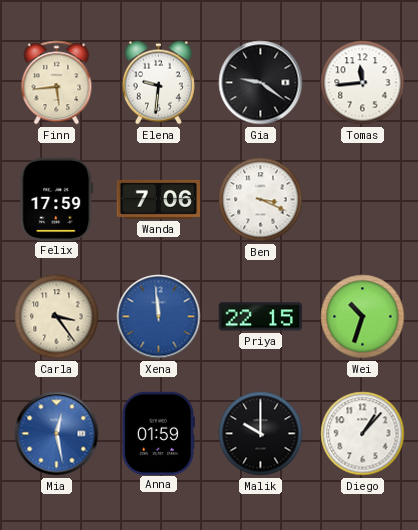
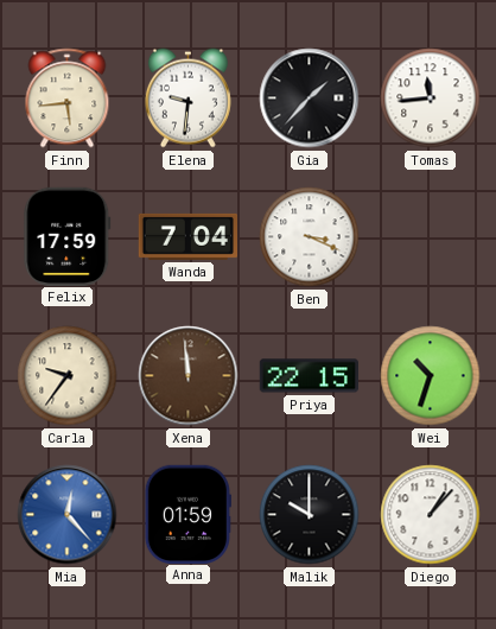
Gia: 9:21 -> 1:37
Wanda: 7:06 -> 7:04
Carla: 3:24 -> 9:36
Xena dial: blue -> brown
Mia: 12:28 -> 12:23
